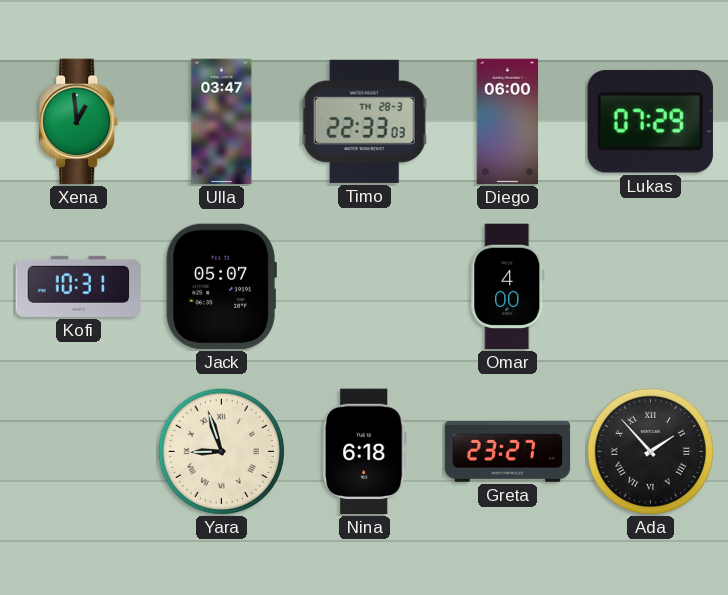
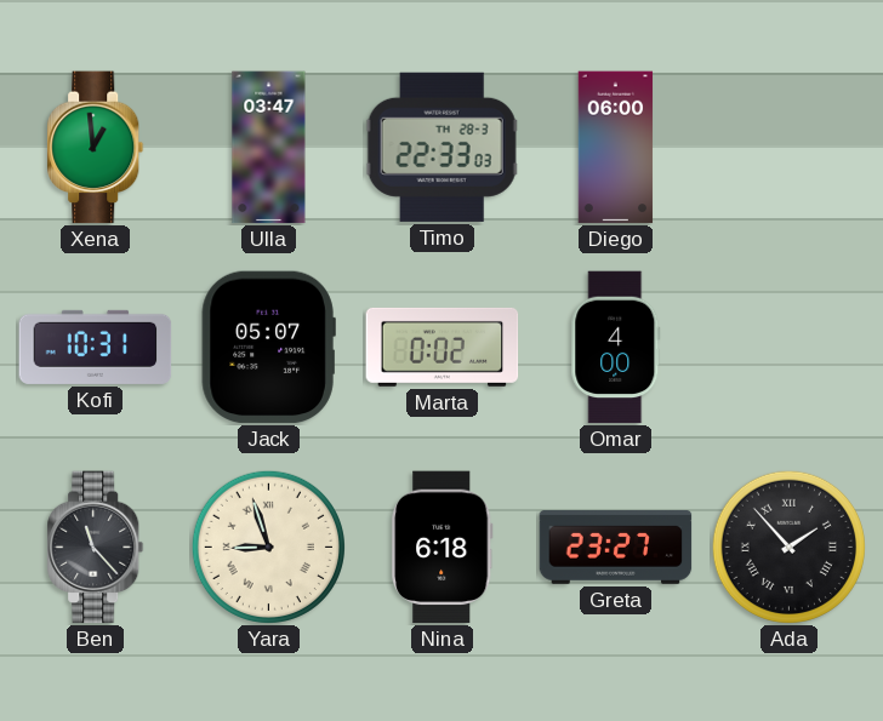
Lukas: 07:29 -> none
Marta: none -> 0:02
Ben: none -> 11:23
